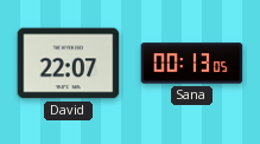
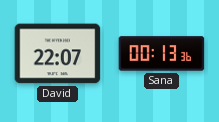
Sana: 00:13:05 -> 00:13:36
